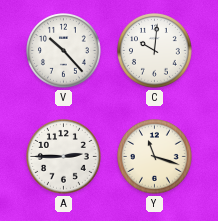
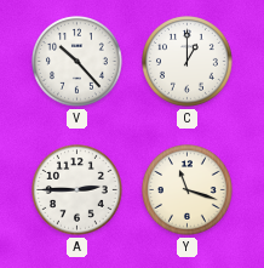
C: 10:01 -> 1:00
